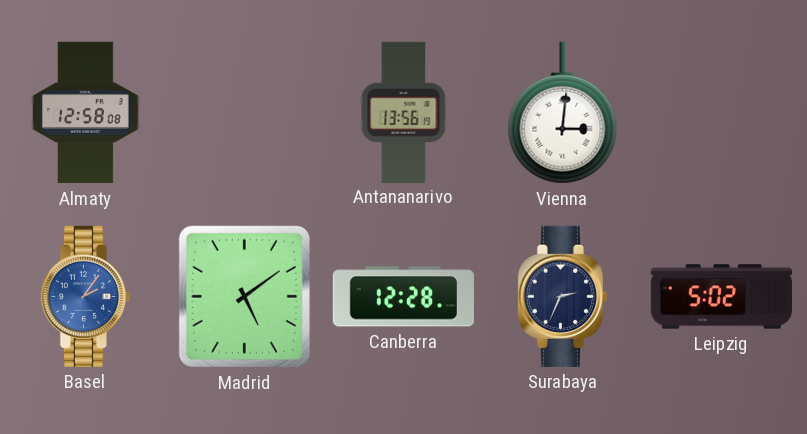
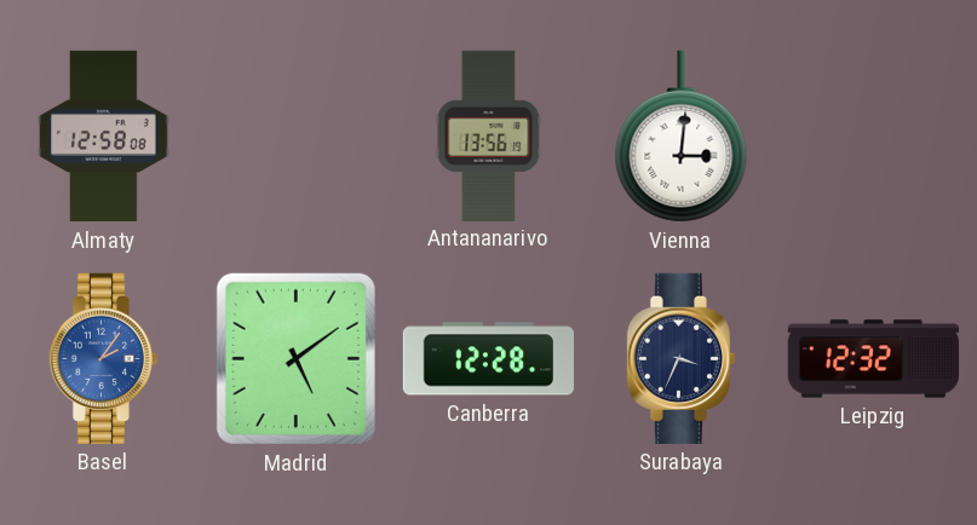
Surabaya: 2:34 -> 3:34
Leipzig: 5:02 -> 12:32
